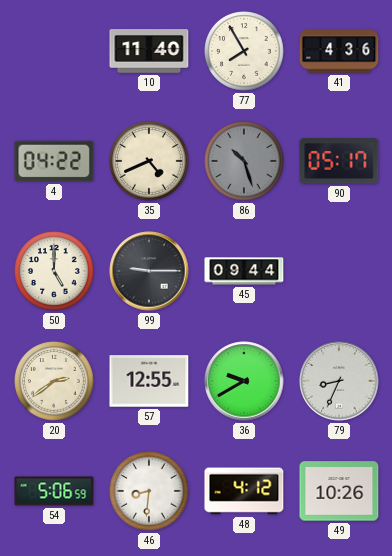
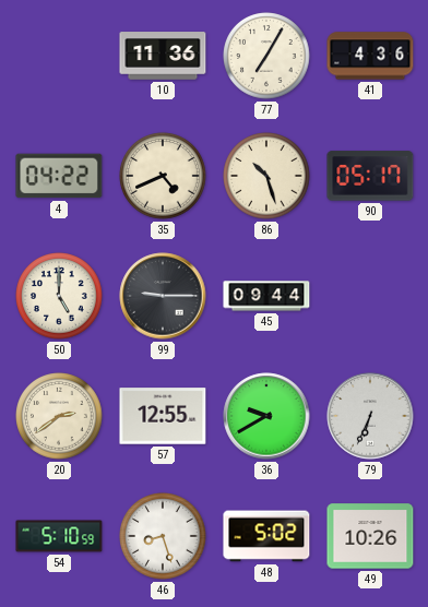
10: 11:40 -> 11:36
77: 7:55 -> 7:05
86 dial: grey -> cream
79: 8:34 -> 6:34
54: 5:06 -> 5:10
46: 8:31 -> 8:27
48: 4:12 -> 5:02
